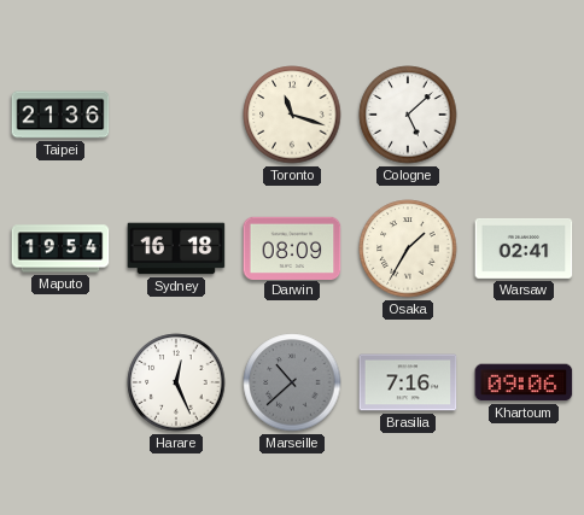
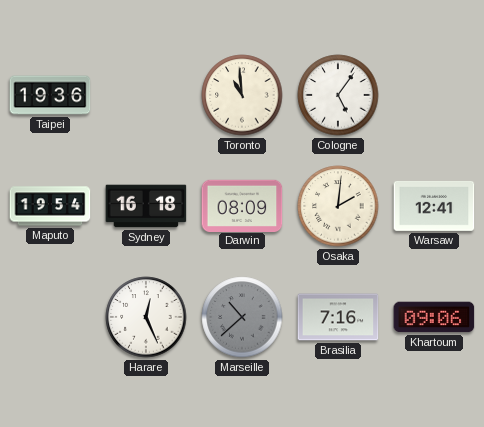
Taipei: 21:36 -> 19:36
Toronto: 11:18 -> 10:59
Cologne: 5:08 -> 5:06
Osaka: 1:35 -> 2:01
Warsaw: 02:41 -> 12:41
